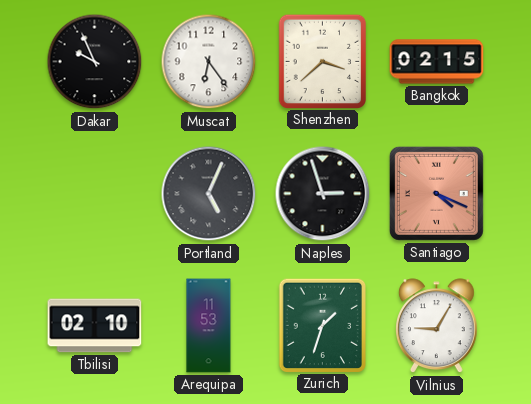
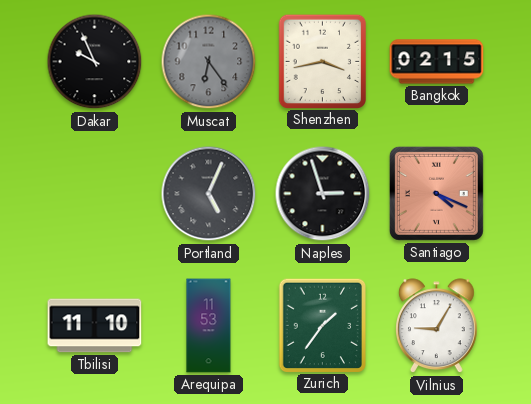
Muscat dial: white -> grey
Shenzhen: 3:38 -> 3:43
Tbilisi: 02:10 -> 11:10
Zurich: 1:33 -> 1:36
